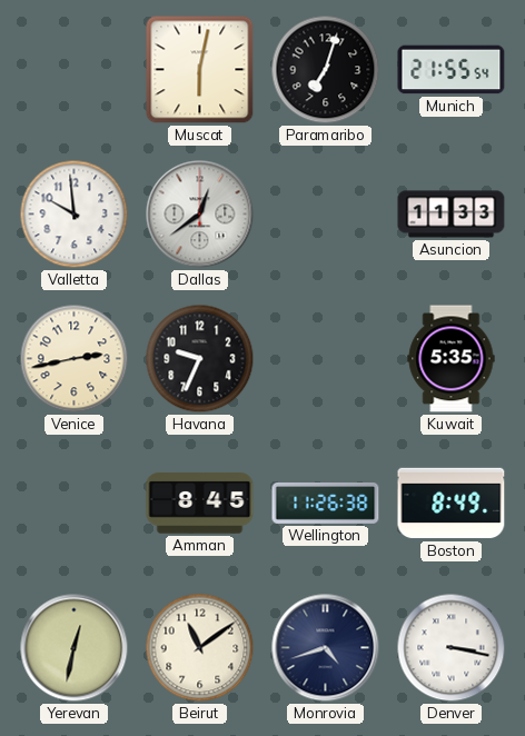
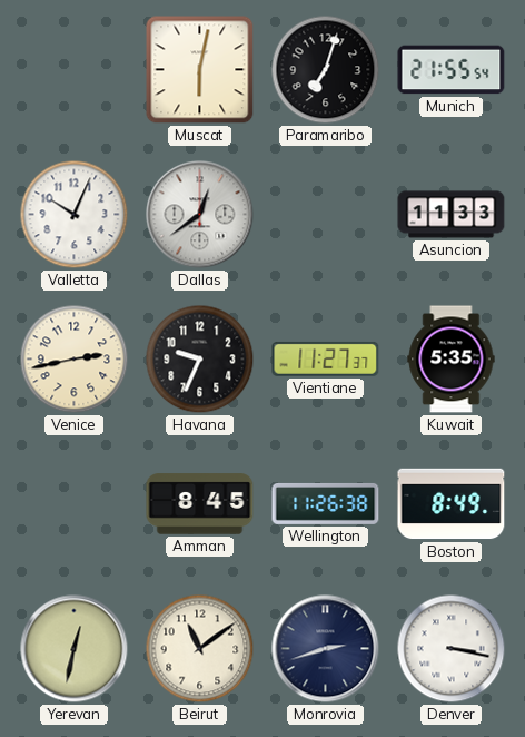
Valletta: 9:59 -> 10:04
Vientiane: none -> 11:27
Monrovia: 4:42 -> 2:42
